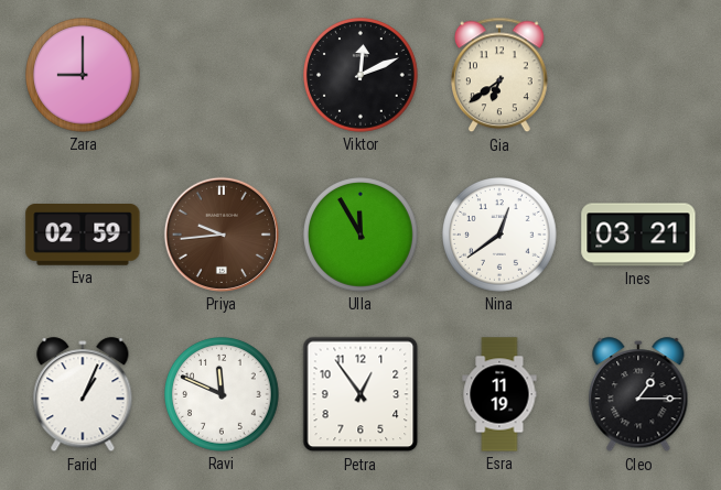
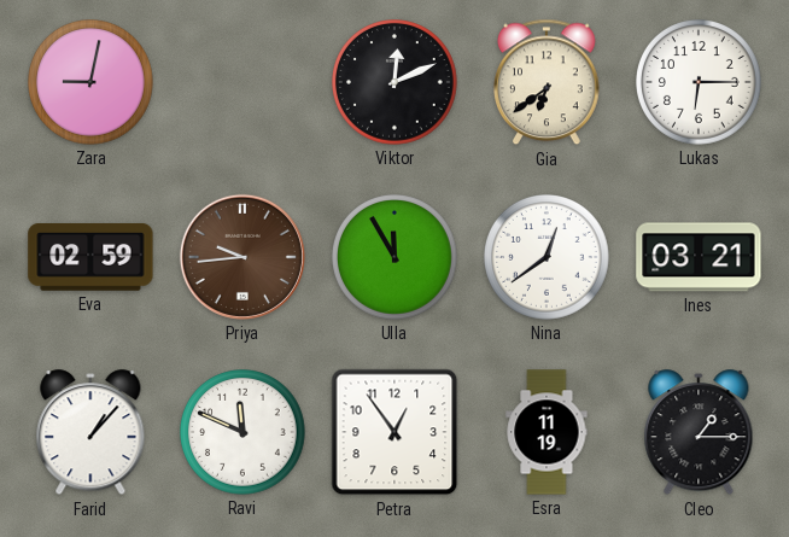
Zara: 9:00 -> 9:02
Lukas: none -> 6:15
Farid: 1:04 -> 1:07
